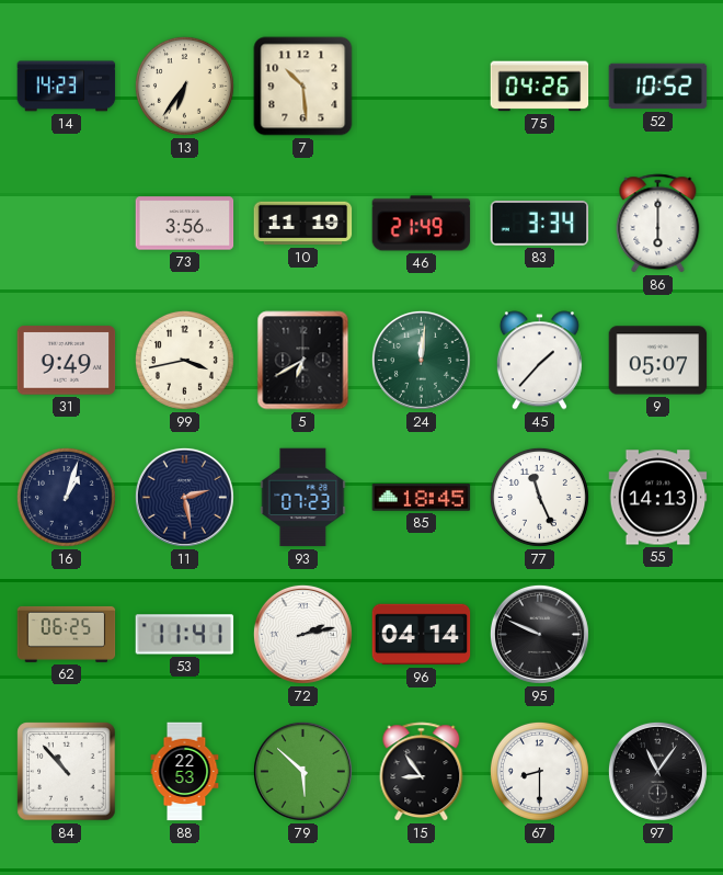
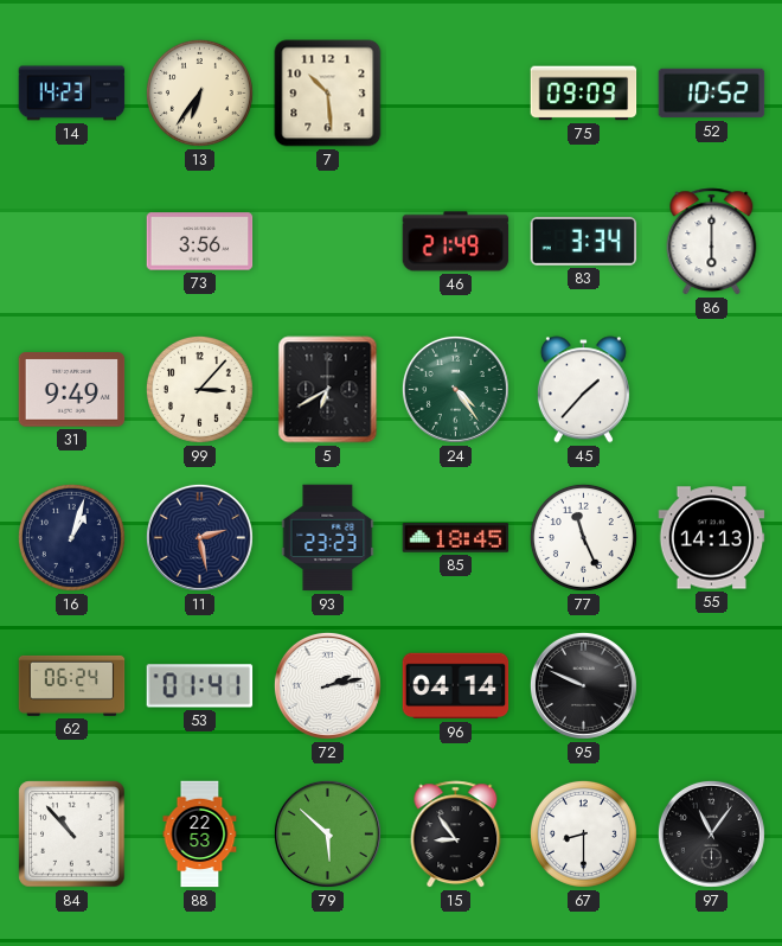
75: 04:26 -> 09:09
10: 11:19 -> none
99: 3:43 -> 3:07
24: 12:01 -> 4:24
9: 05:07 -> none
93: 07:23 -> 23:23
62: 06:25 -> 06:24
53: 11:41 -> 01:41
